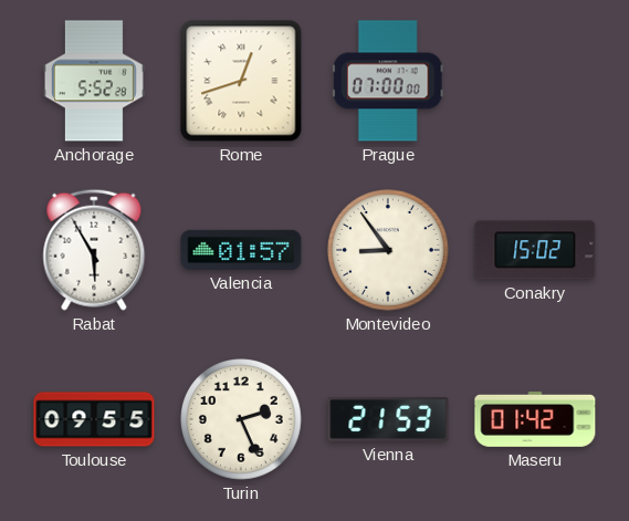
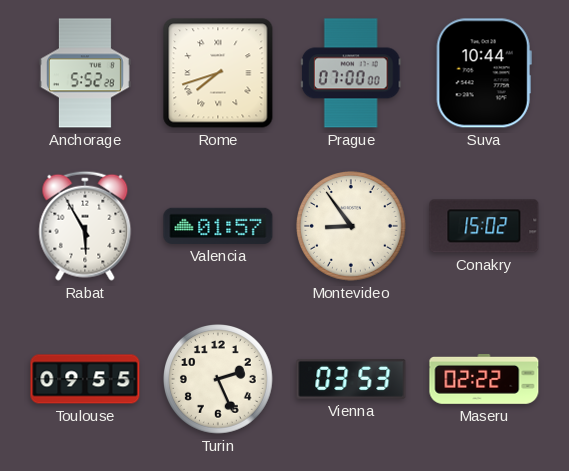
Rome: 12:42 -> 7:42
Suva: none -> 10:44
Vienna: 21:53 -> 03:53
Maseru: 01:42 -> 02:22
